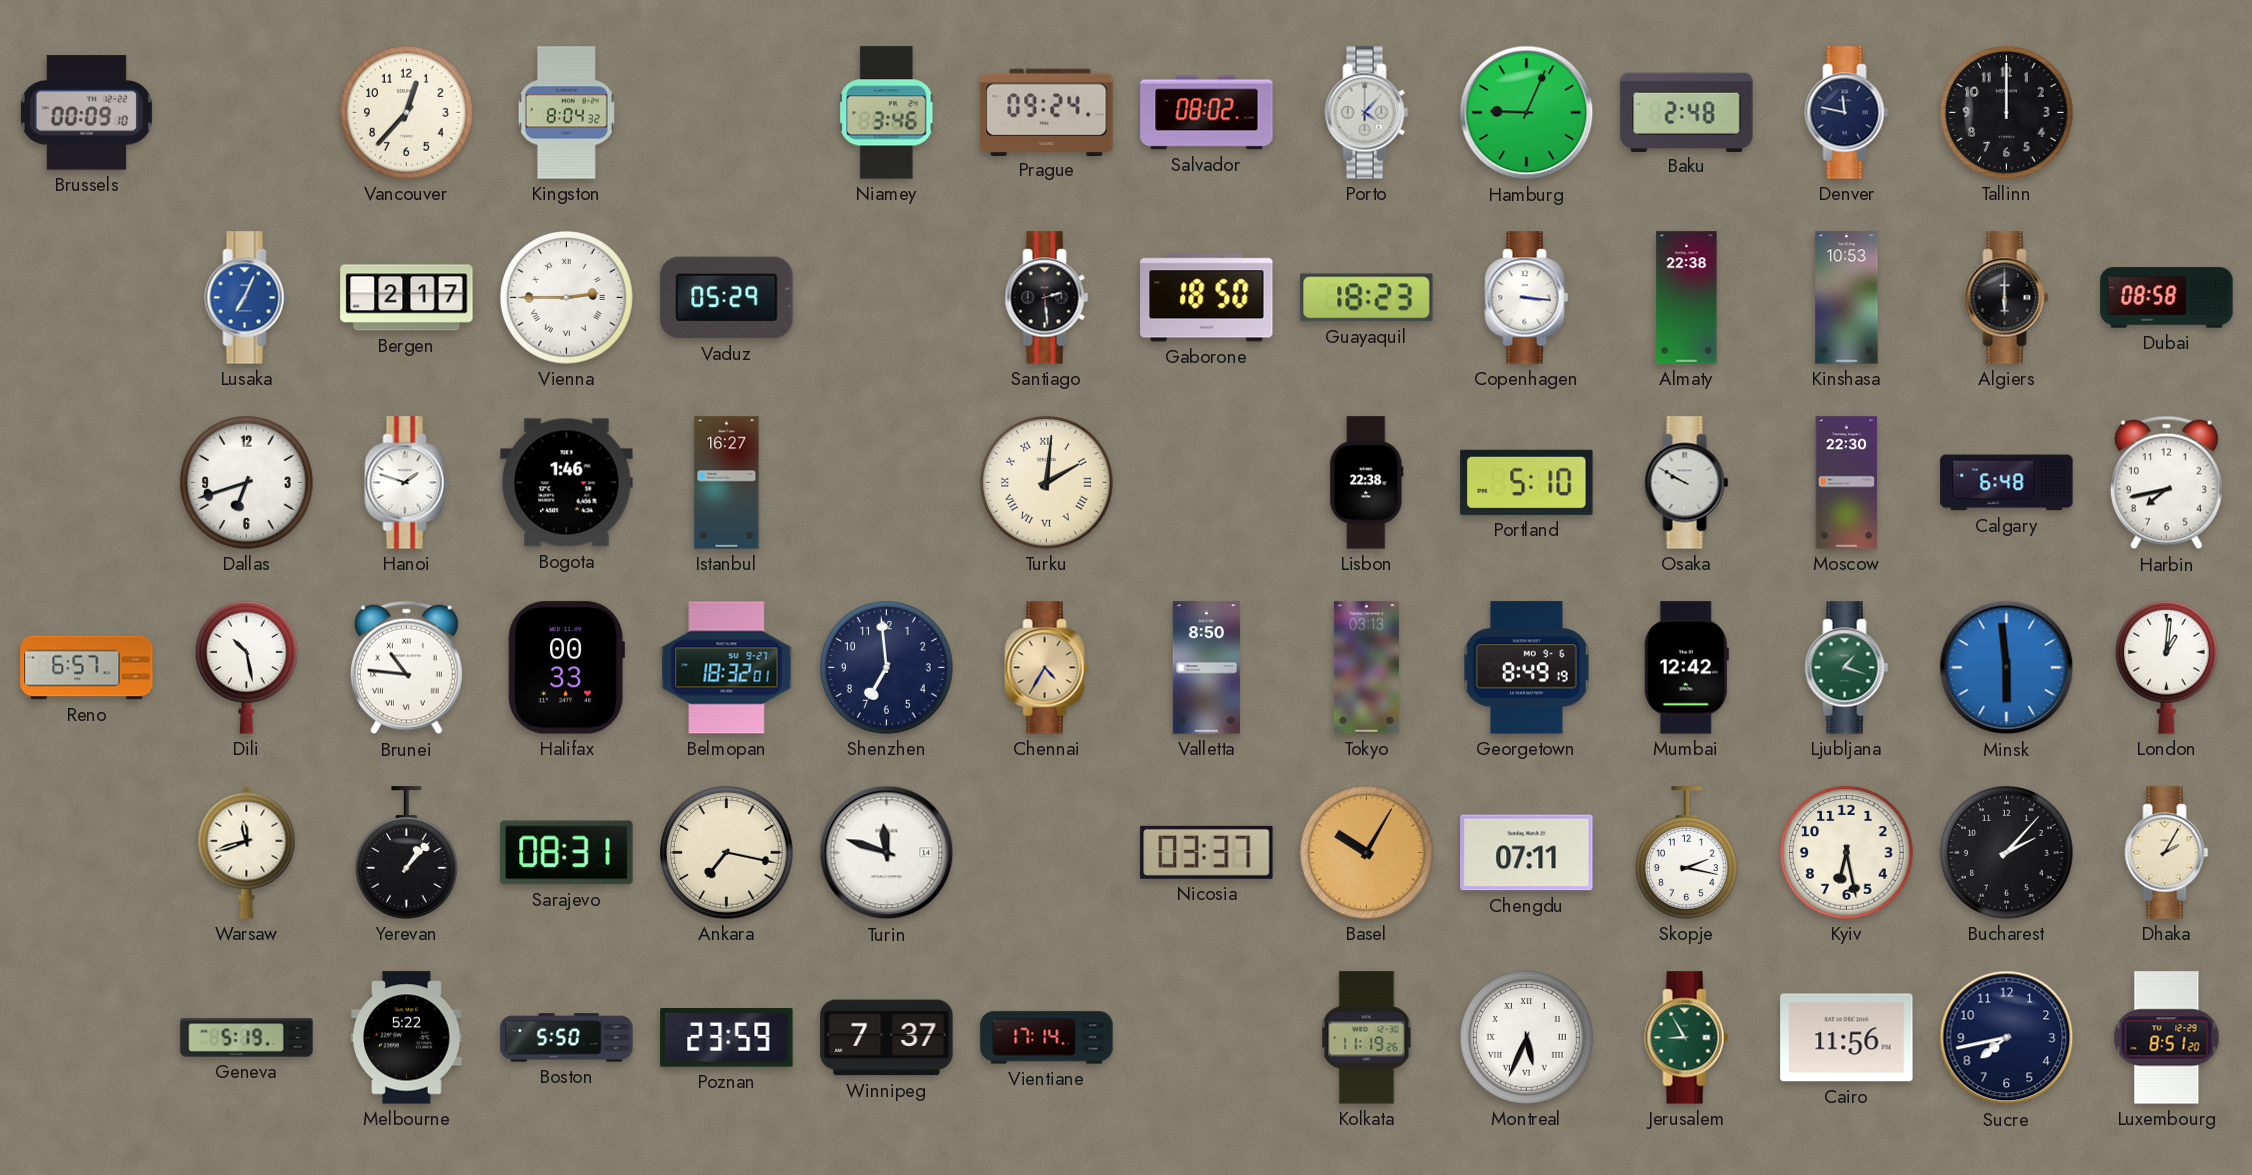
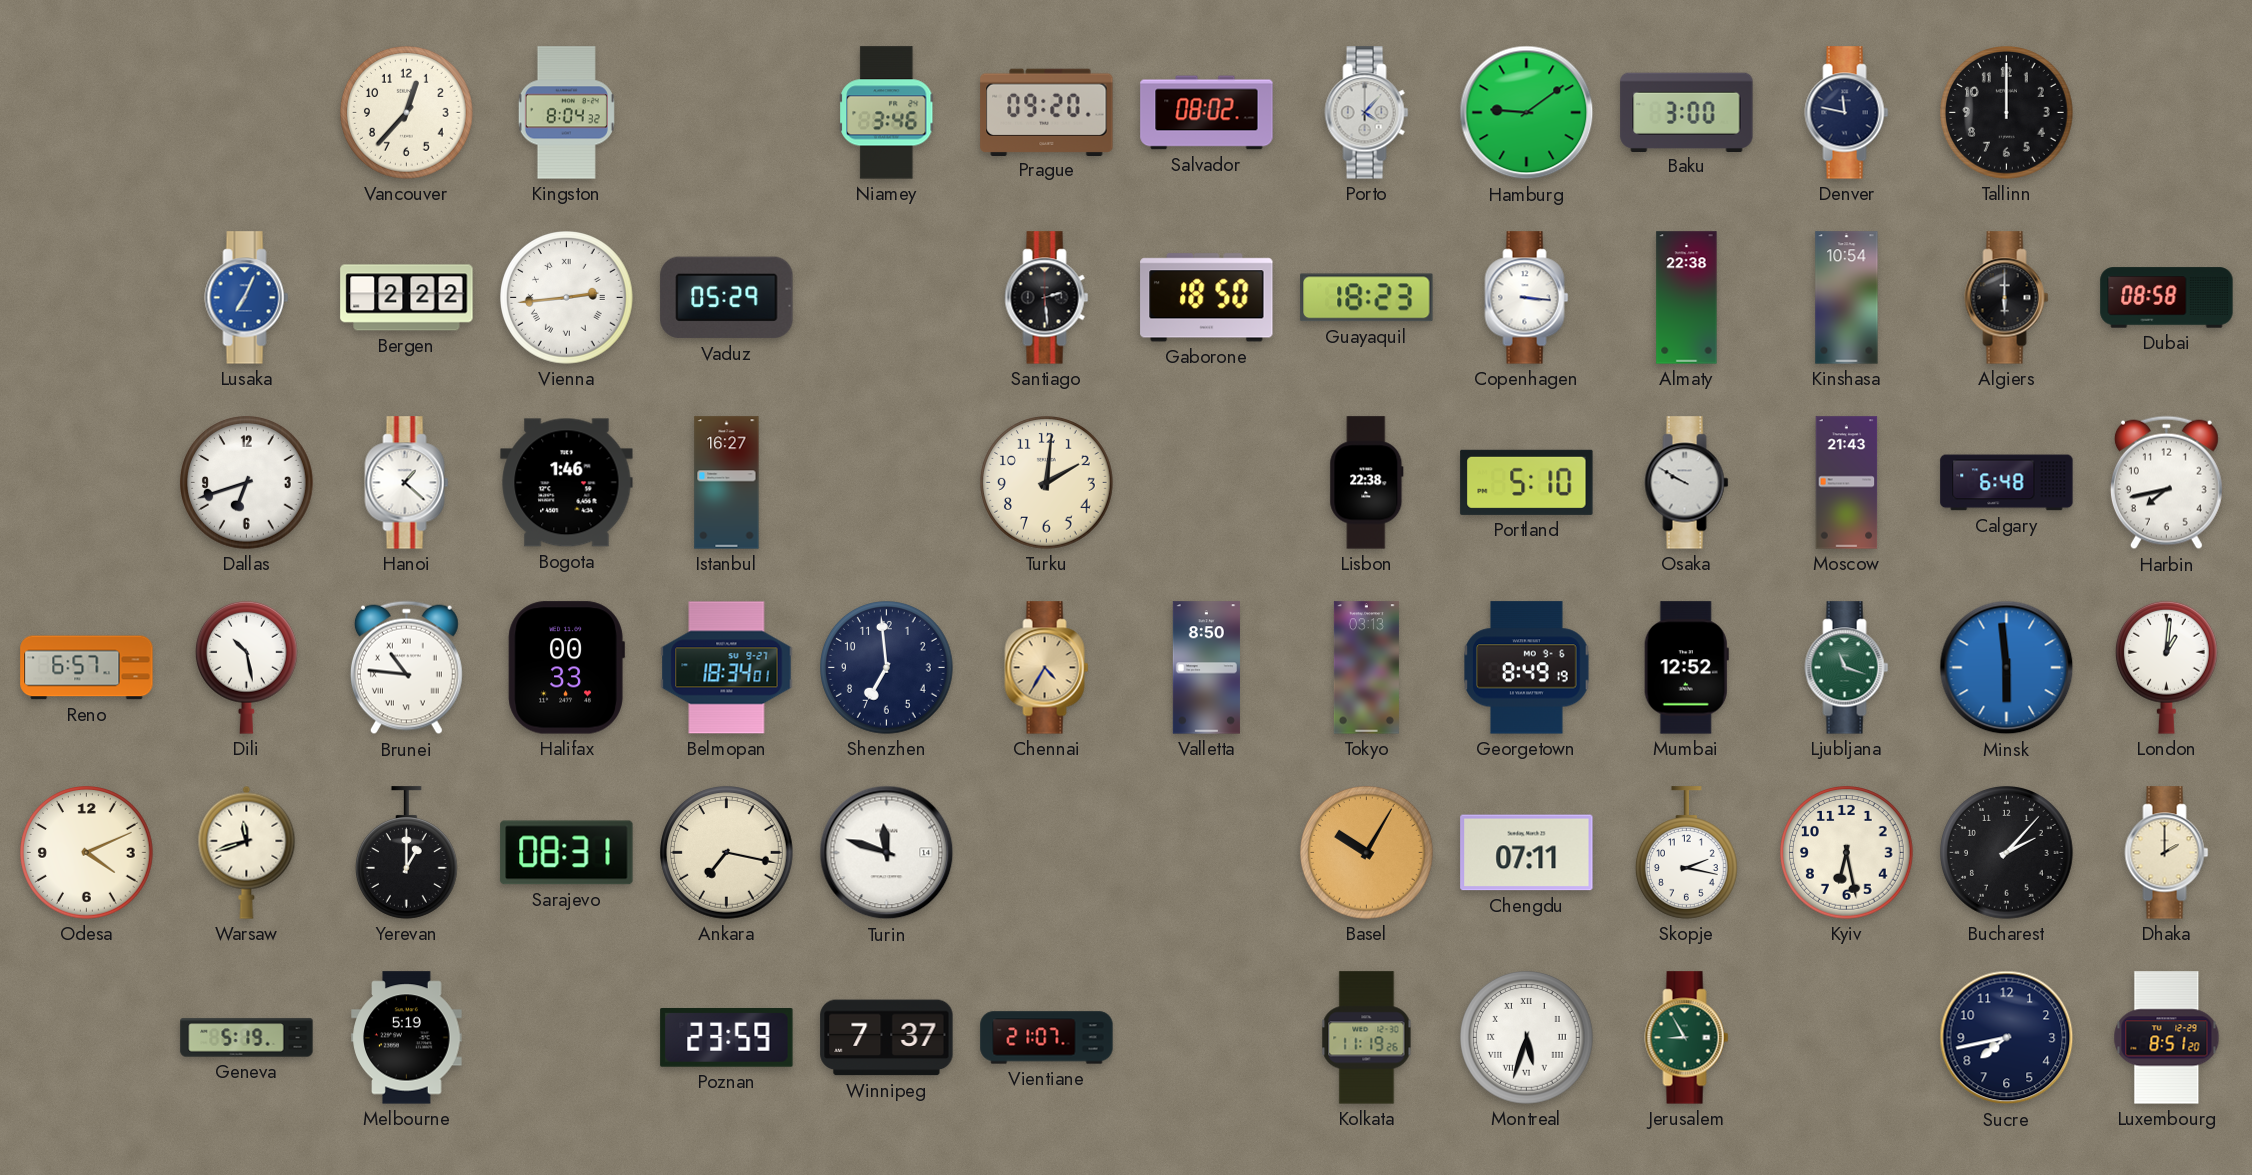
Brussels: 00:09 -> none
Prague: 09:24 -> 09:20
Hamburg: 9:04 -> 9:09
Baku: 2:48 -> 3:00
Bergen: 2:17 -> 2:22
Vienna: 2:45 -> 2:44
Kinshasa: 10:53 -> 10:54
Hanoi: 1:48 -> 1:22
Turku numerals: Roman -> Arabic
Moscow: 22:30 -> 21:43
Belmopan: 18:32 -> 18:34
Mumbai: 12:42 -> 12:52
Ljubljana: 1:18 -> 11:18
Odesa: none -> 4:11
Yerevan: 1:07 -> 1:00
Nicosia: 03:37 -> none
Dhaka: 2:05 -> 2:00
Melbourne: 5:22 -> 5:19
Boston: 5:50 -> none
Vientiane: 17:14 -> 21:07
Montreal: 5:34 -> 5:33
Cairo: 11:56 -> none
